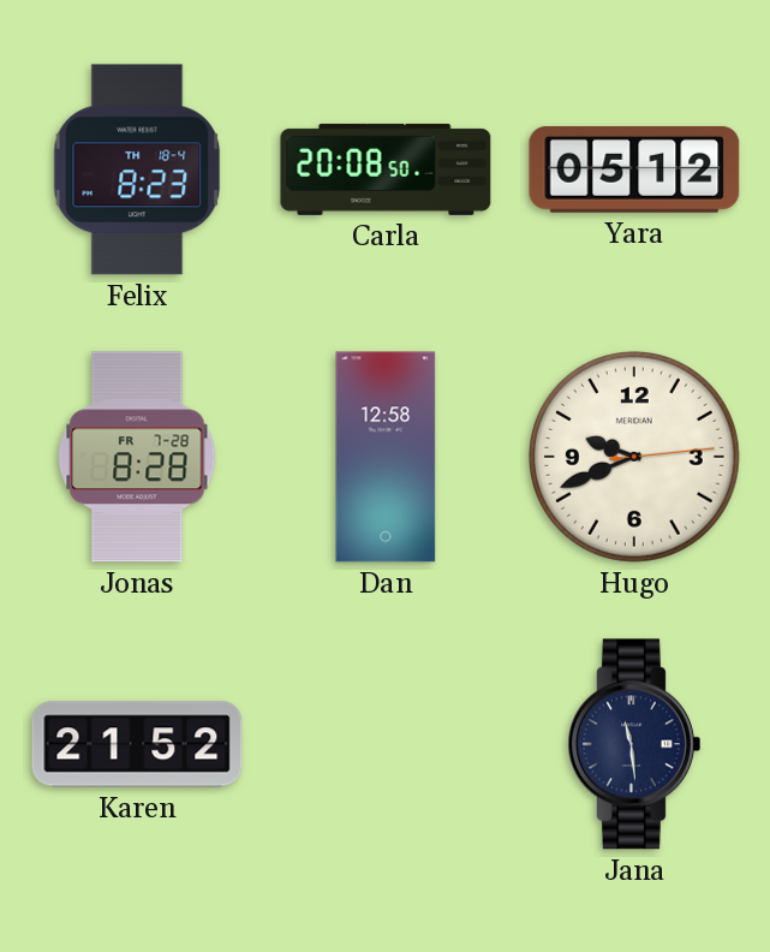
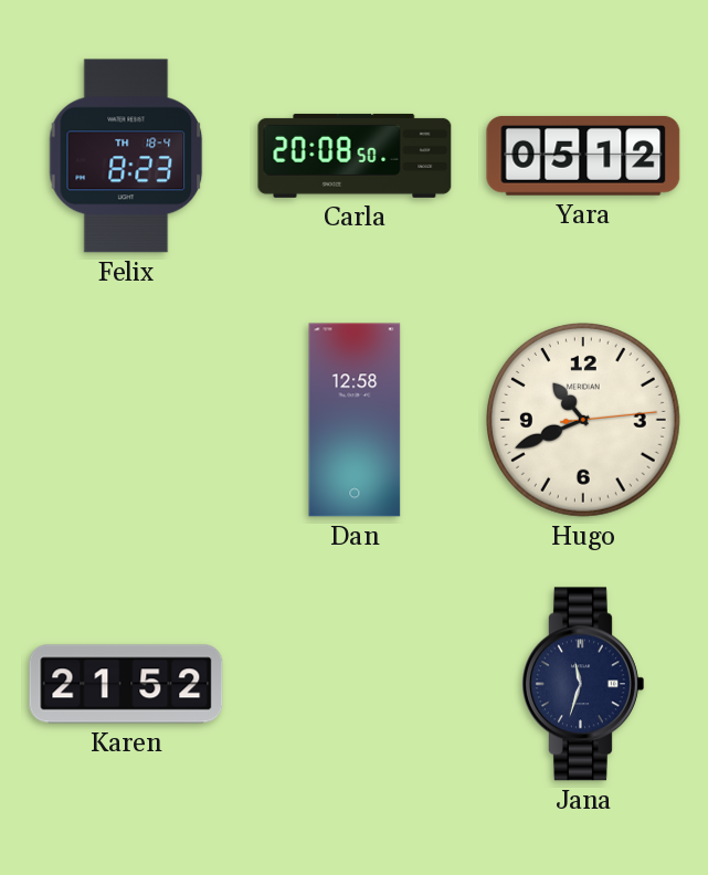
Jonas: 8:28 -> none
Hugo: 9:41 -> 10:41
Jana: 11:29 -> 11:33
